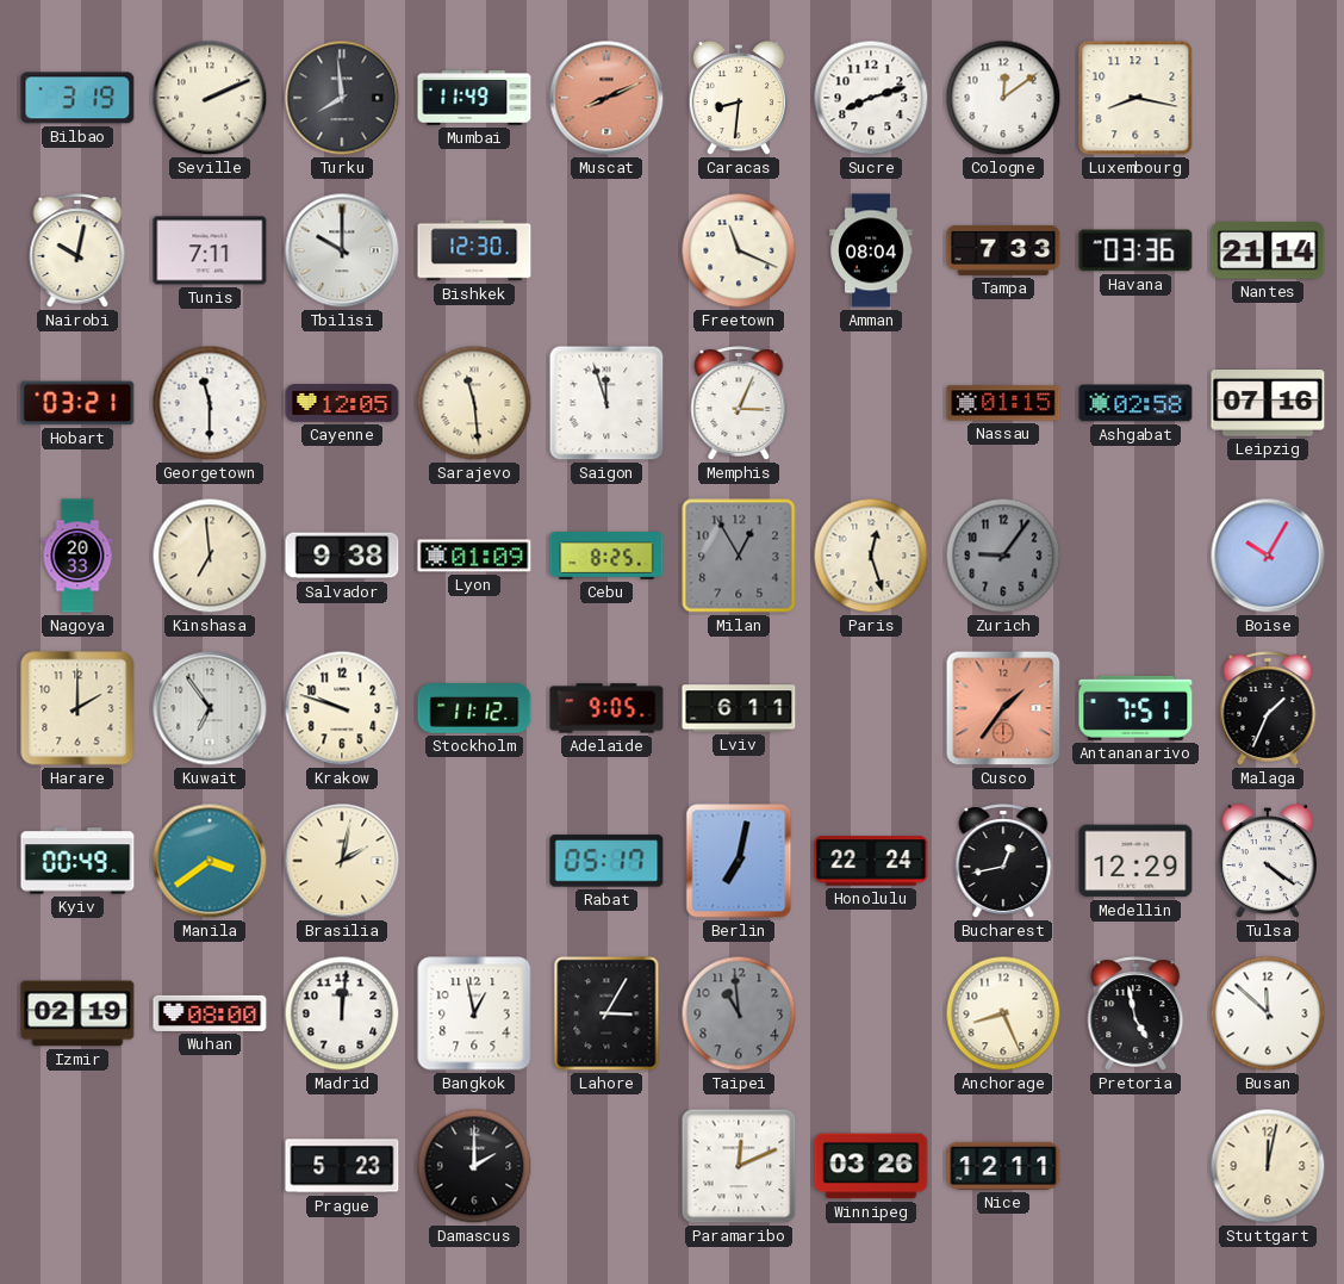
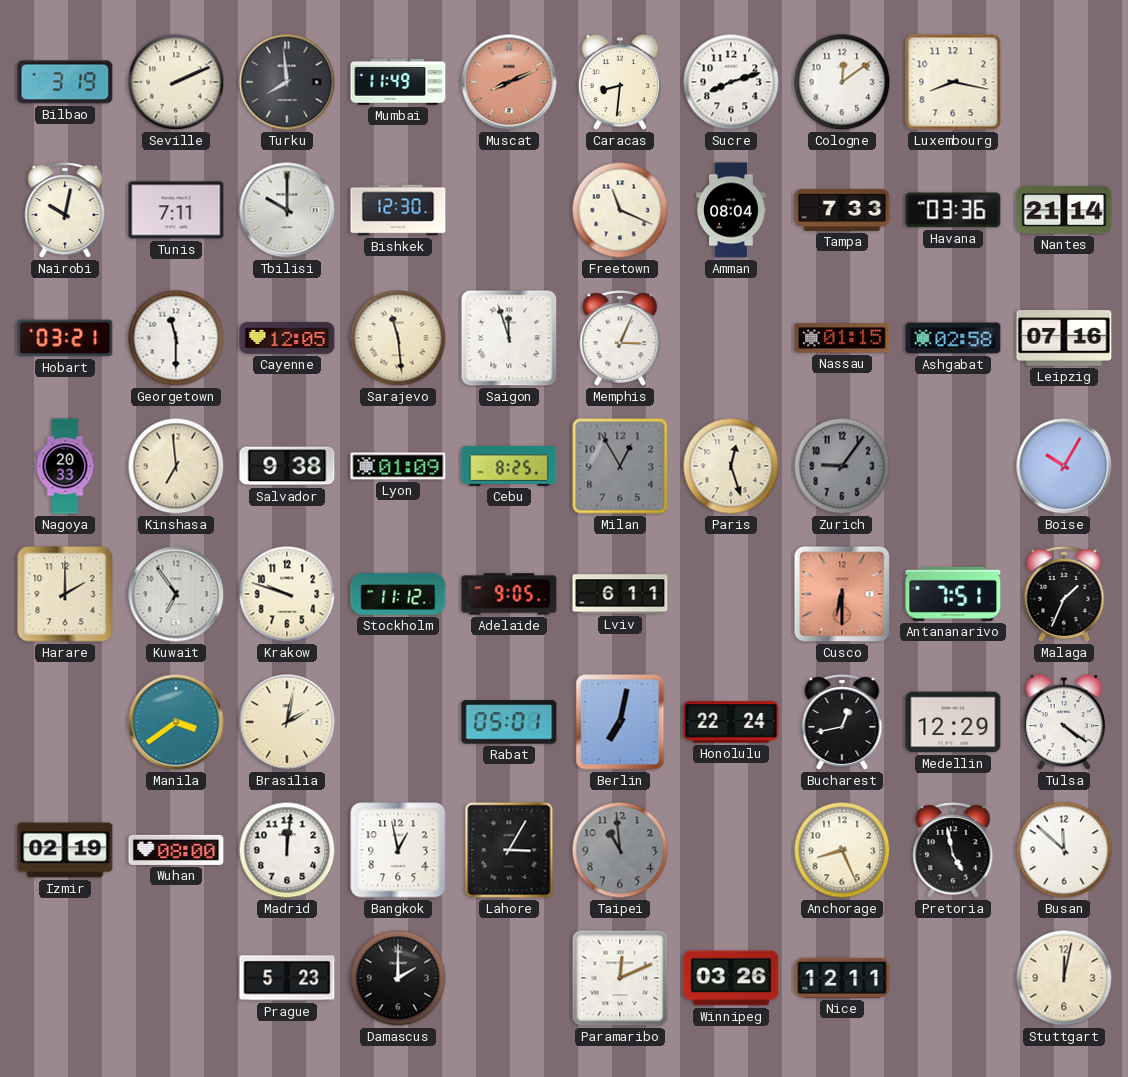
Cusco: 1:36 -> 6:30
Kyiv: 00:49 -> none
Rabat: 05:17 -> 05:01
